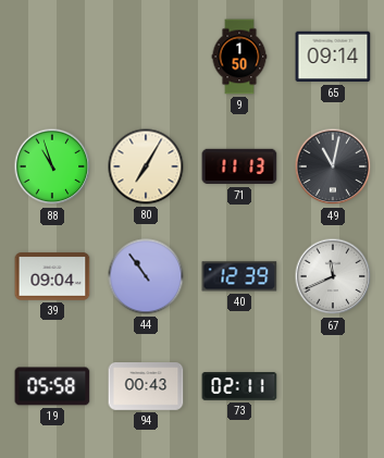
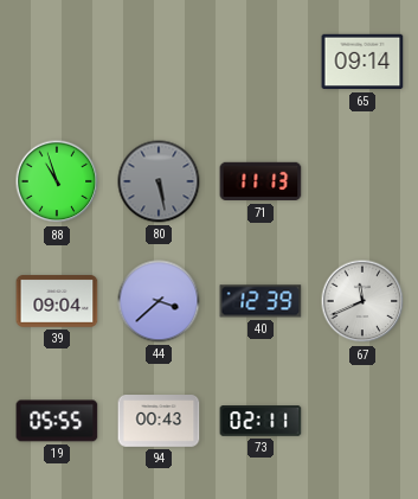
9: 1:50 -> none
80: 7:05 -> 5:28
80 dial: cream -> grey
49: 11:02 -> none
44: 10:54 -> 3:38
19: 05:58 -> 05:55
